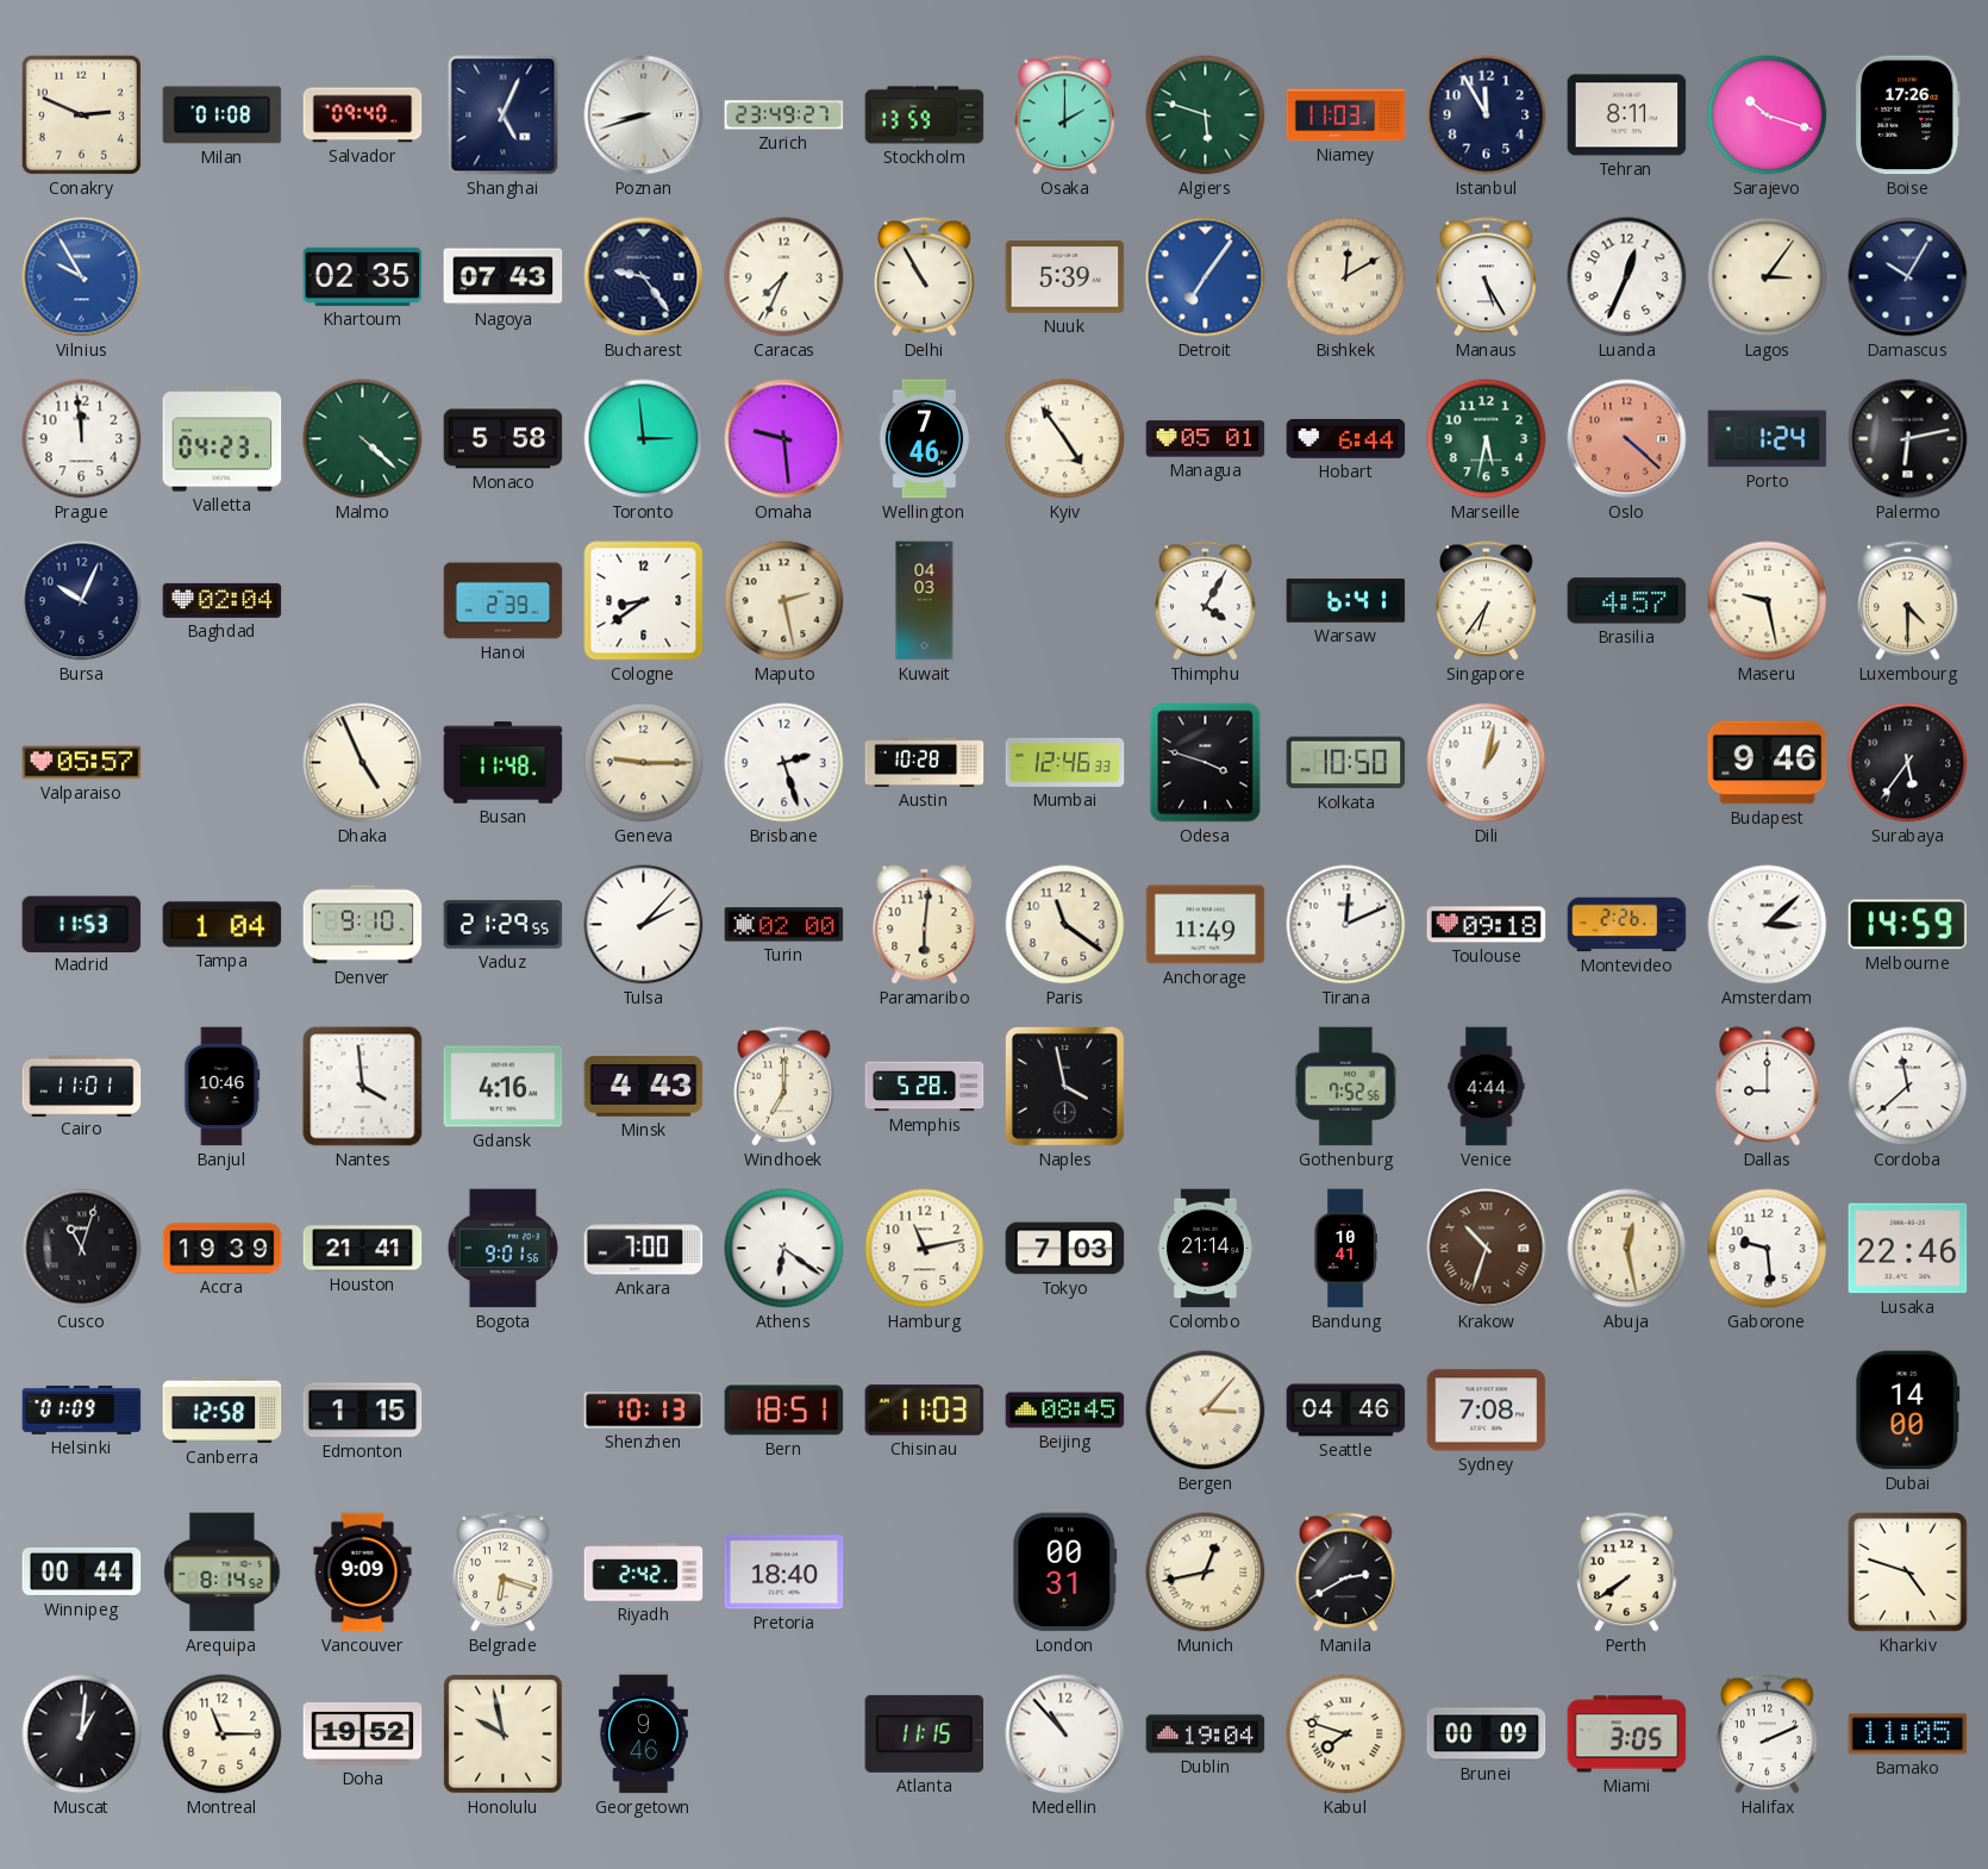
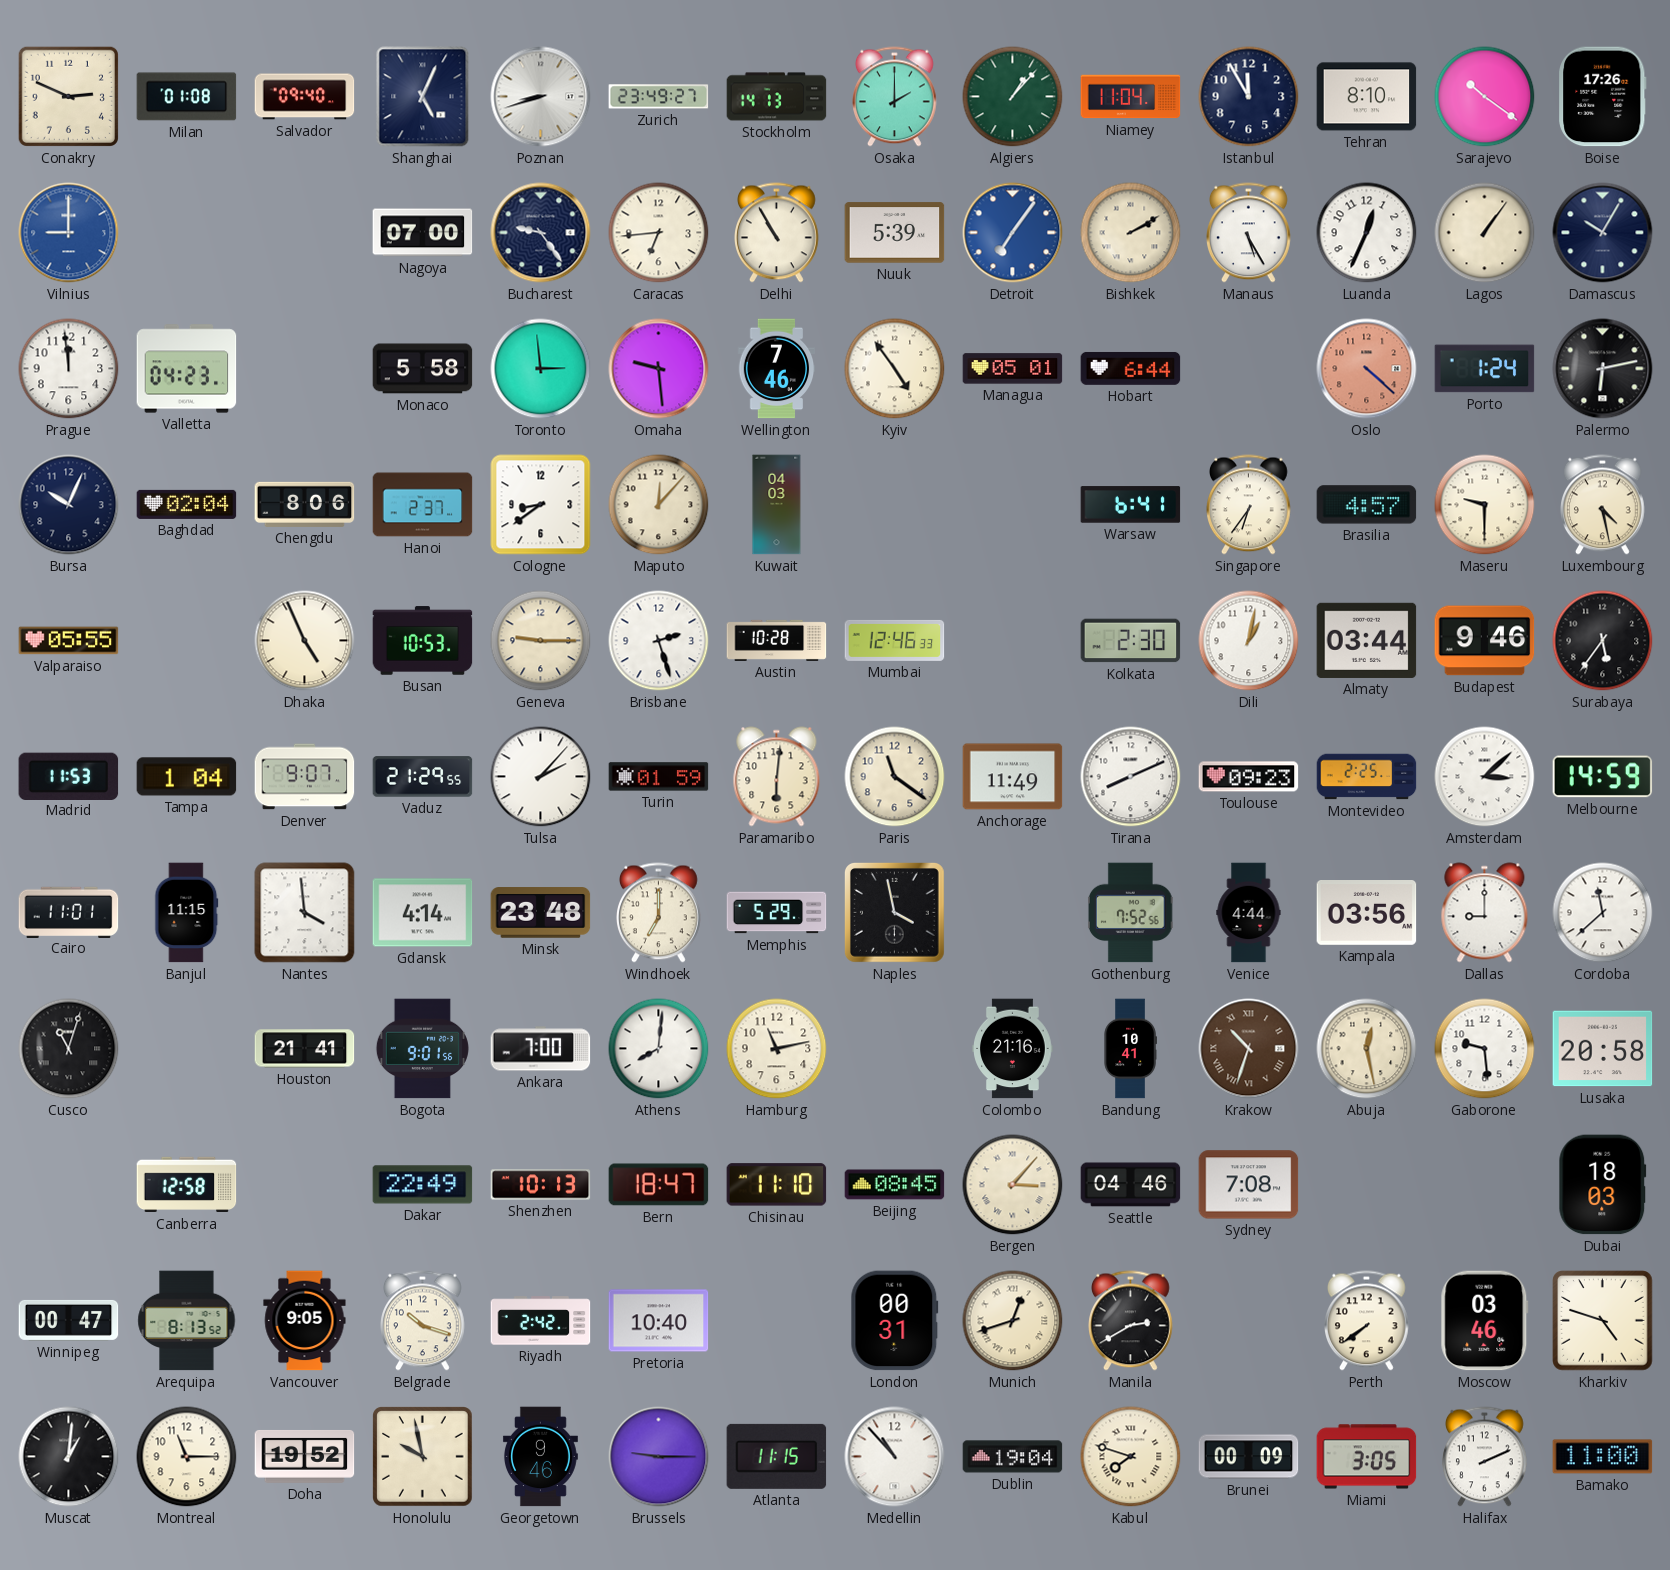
Stockholm: 13:59 -> 14:13
Algiers: 5:48 -> 1:07
Niamey: 11:03 -> 11:04
Tehran: 8:11 -> 8:10
Sarajevo: 10:18 -> 10:21
Vilnius: 9:55 -> 9:00
Khartoum: 02:35 -> none
Nagoya: 07:43 -> 07:00
Caracas: 7:34 -> 6:44
Bishkek: 12:10 -> 2:10
Lagos: 3:06 -> 1:06
Malmo: 4:22 -> none
Marseille: 5:32 -> none
Chengdu: none -> 8:06
Hanoi: 2:39 -> 2:37
Maputo: 2:28 -> 12:07
Thimphu: 4:05 -> none
Maseru: 9:28 -> 9:30
Luxembourg: 4:30 -> 4:28
Valparaiso: 05:57 -> 05:55
Busan: 11:48 -> 10:53
Odesa: 3:48 -> none
Kolkata: 10:50 -> 2:30
Almaty: none -> 03:44
Denver: 9:10 -> 9:07
Turin: 02:00 -> 01:59
Tirana: 12:11 -> 8:11
Toulouse: 09:18 -> 09:23
Montevideo: 2:26 -> 2:25
Banjul: 10:46 -> 11:15
Gdansk: 4:16 -> 4:14
Minsk: 4:43 -> 23:48
Memphis: 5:28 -> 5:29
Kampala: none -> 03:56
Accra: 19:39 -> none
Athens: 6:21 -> 8:01
Tokyo: 7:03 -> none
Colombo: 21:14 -> 21:16
Lusaka: 22:46 -> 20:58
Helsinki: 01:09 -> none
Edmonton: 1:15 -> none
Dakar: none -> 22:49
Bern: 18:51 -> 18:47
Chisinau: 11:03 -> 11:10
Dubai: 14:00 -> 18:03
Winnipeg: 00:44 -> 00:47
Arequipa: 8:14 -> 8:13
Vancouver: 9:09 -> 9:05
Belgrade: 6:18 -> 10:18
Pretoria: 18:40 -> 10:40
Munich: 12:43 -> 12:42
Moscow: none -> 03:46
Brussels: none -> 9:15
Bamako: 11:05 -> 11:00
